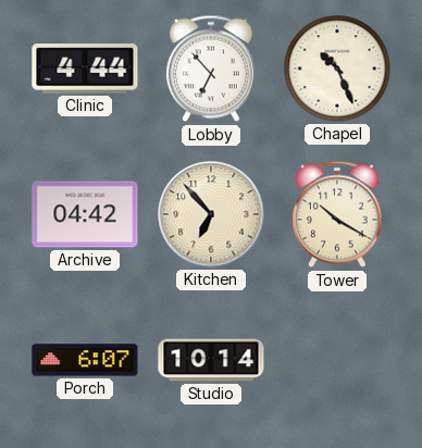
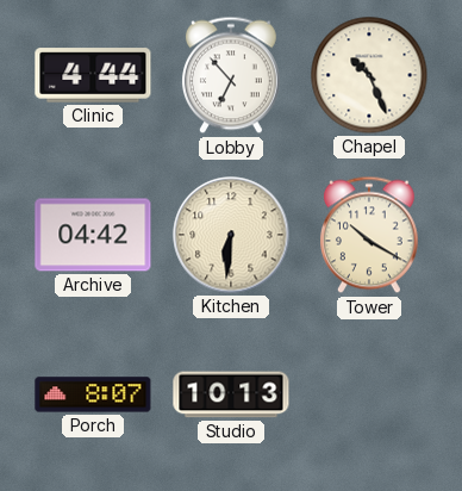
Kitchen: 6:53 -> 6:31
Porch: 6:07 -> 8:07
Studio: 10:14 -> 10:13
